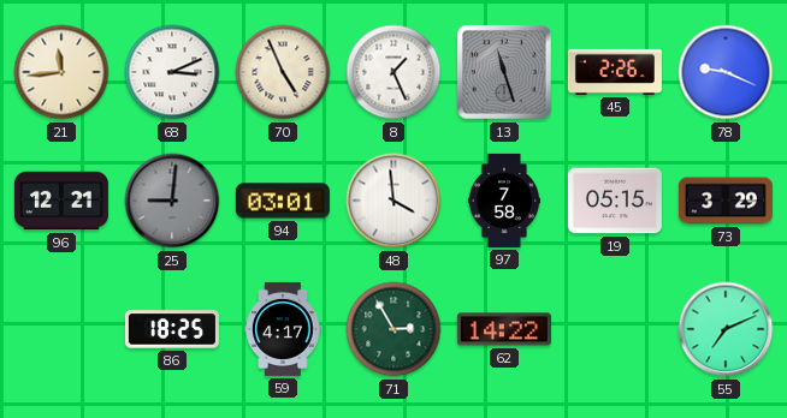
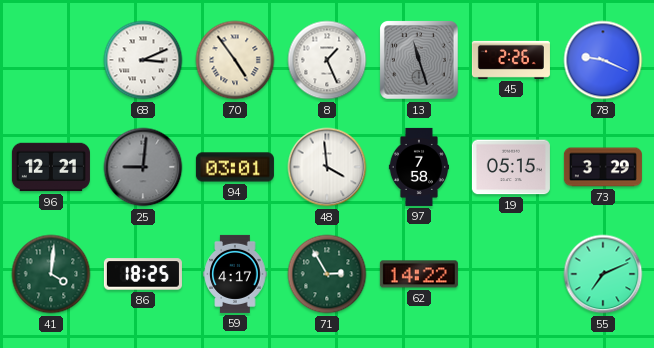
21: 11:44 -> none
70: 4:56 -> 4:54
41: none -> 4:01
